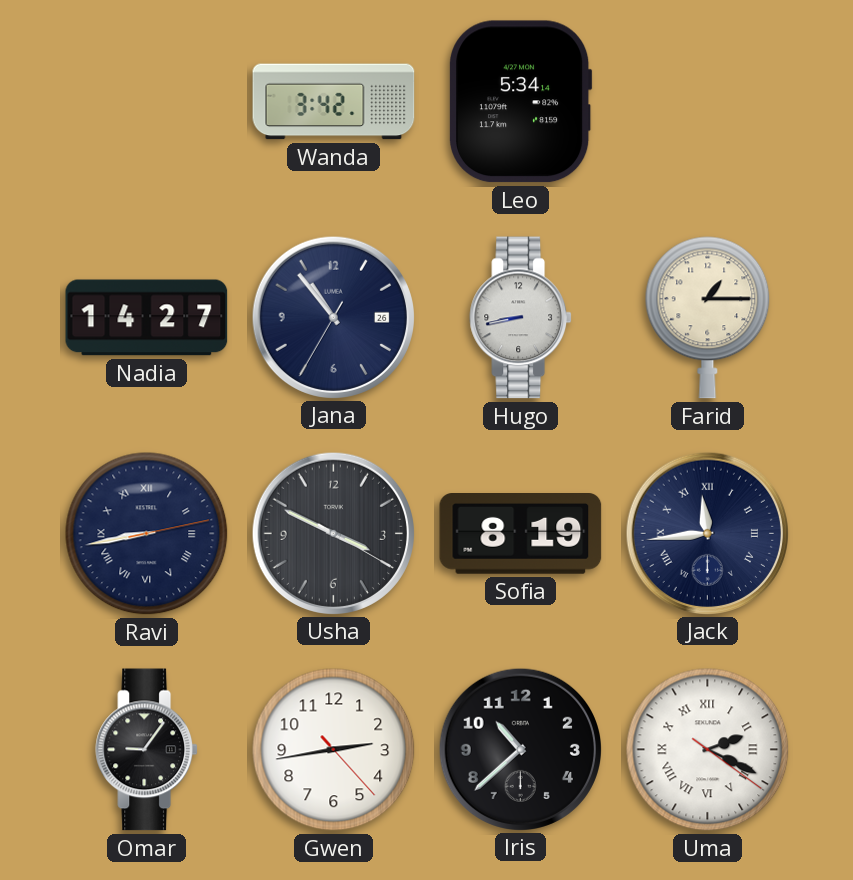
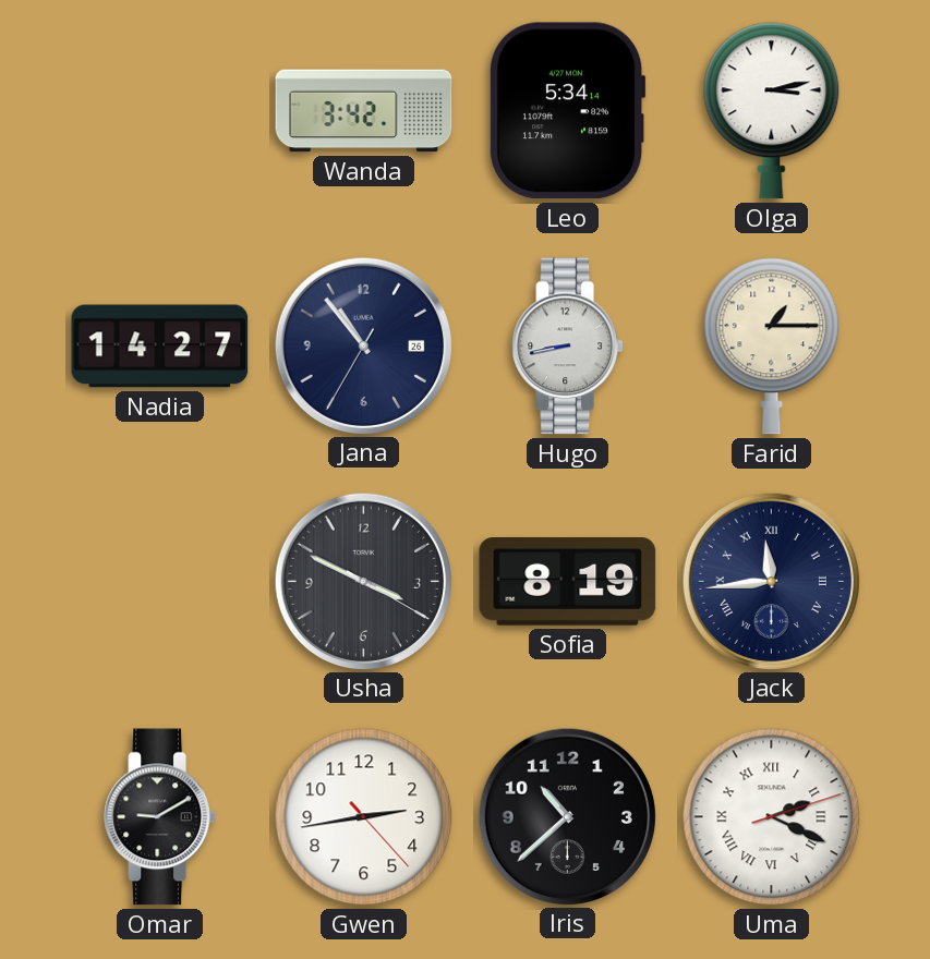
Olga: none -> 3:13
Ravi: 8:43 -> none
Omar: 9:06 -> 9:10
Uma: 2:19:21 -> 2:19:12
